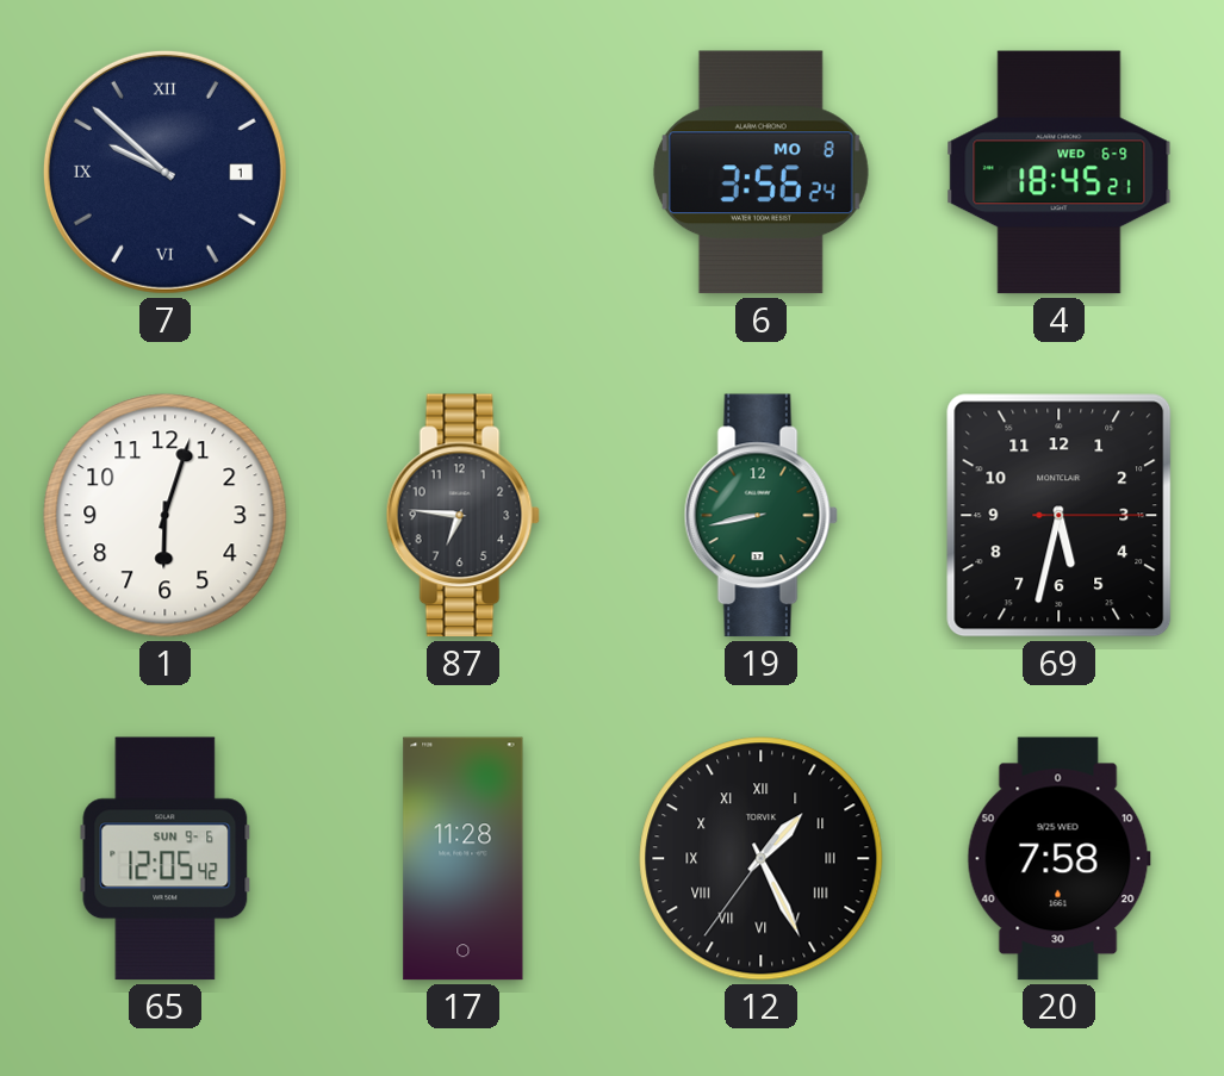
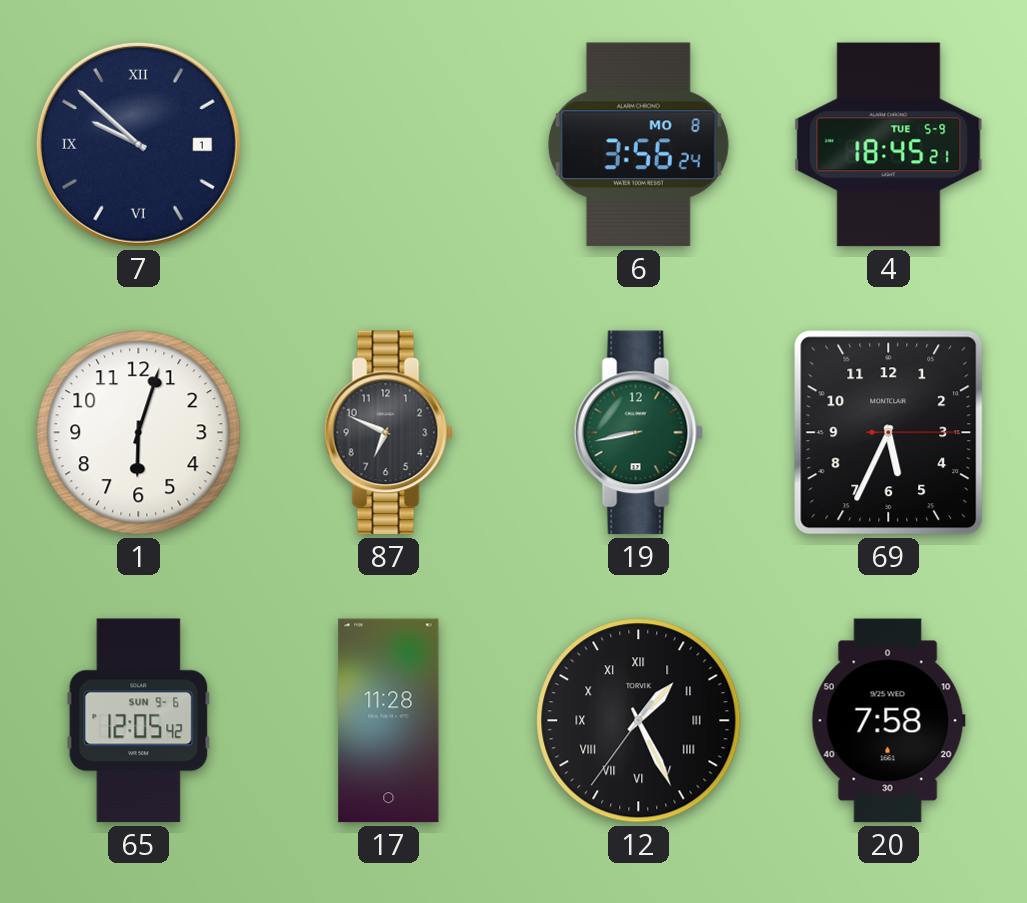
4 date: WED 6-9 -> TUE 5-9
87: 6:46 -> 6:49
69: 5:32 -> 5:34
